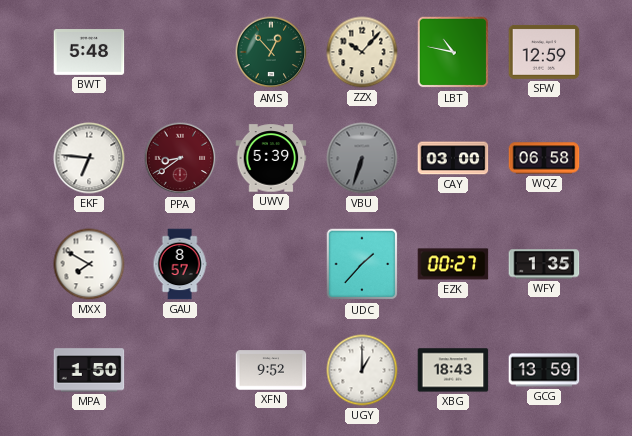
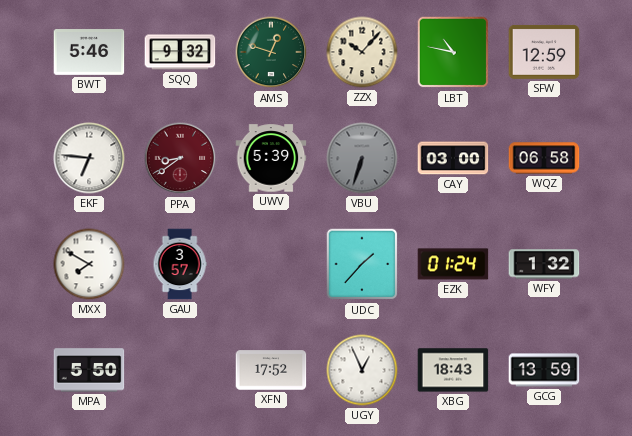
BWT: 5:48 -> 5:46
SQQ: none -> 9:32
AMS: 12:53 -> 12:48
GAU: 8:57 -> 3:57
EZK: 00:27 -> 01:24
WFY: 1:35 -> 1:32
MPA: 1:50 -> 5:50
XFN: 9:52 -> 17:52
UGY: 1:00 -> 12:56
